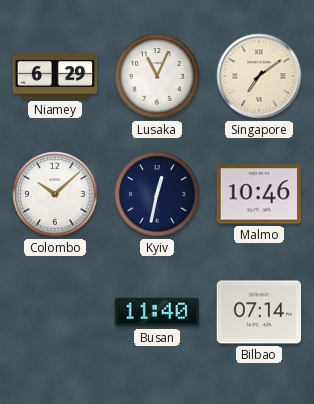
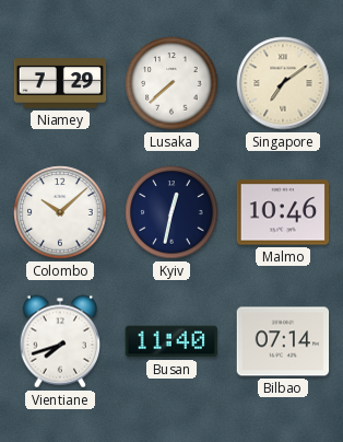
Niamey: 6:29 -> 7:29
Lusaka: 11:04 -> 7:38
Vientiane: none -> 7:42
